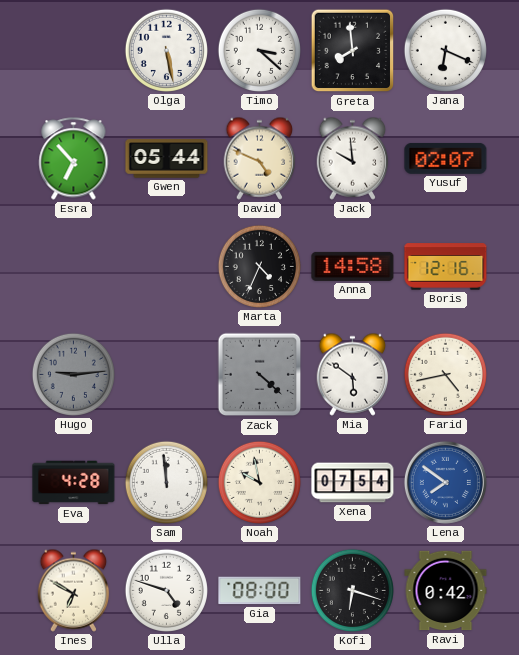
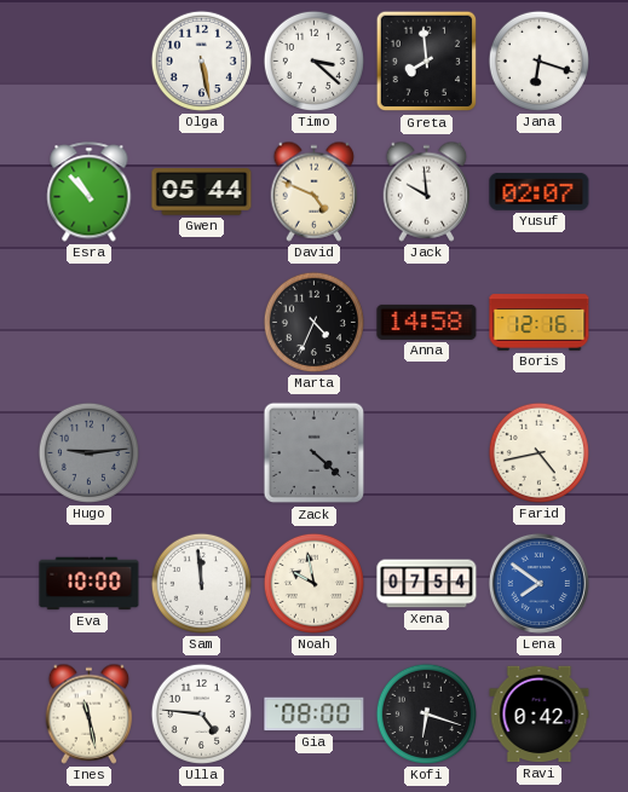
Jana: 6:19 -> 6:18
Esra: 6:53 -> 10:53
Mia: 5:51 -> none
Eva: 4:28 -> 10:00
Ines: 6:50 -> 11:28
Ulla: 4:48 -> 4:46
